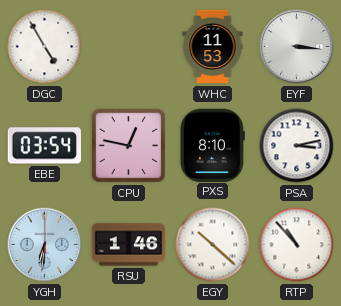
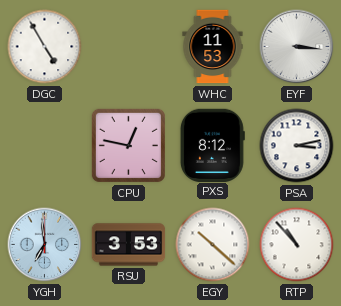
EBE: 03:54 -> none
PXS: 8:10 -> 8:12
YGH: 6:31 -> 6:59
RSU: 1:46 -> 3:53
